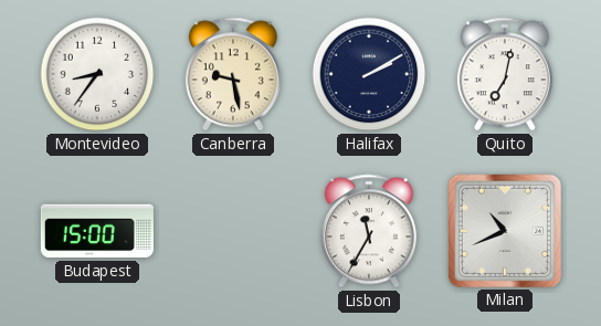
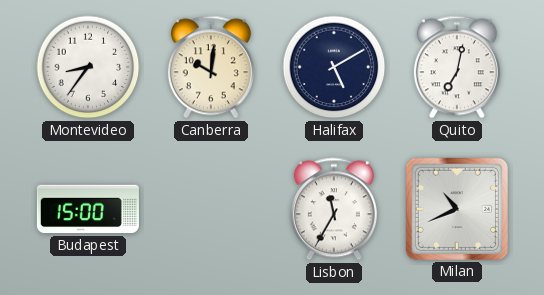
Canberra: 9:28 -> 10:01
Halifax: 2:10 -> 5:10
